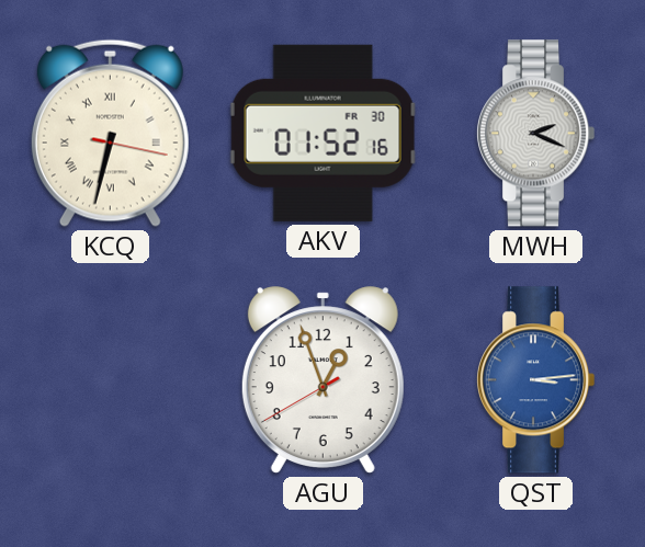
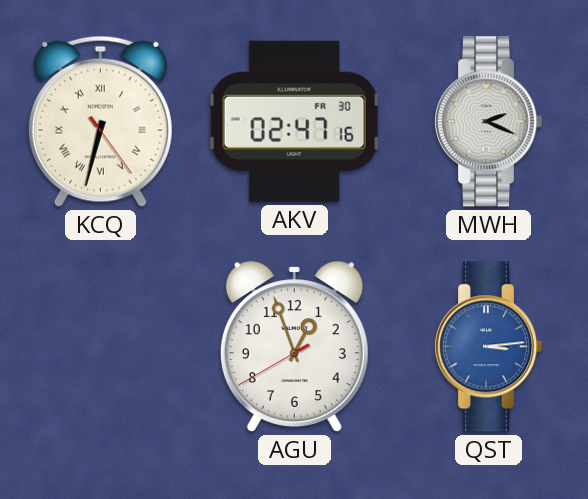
KCQ: 6:32:17 -> 6:32:24
AKV: 01:52 -> 02:47
